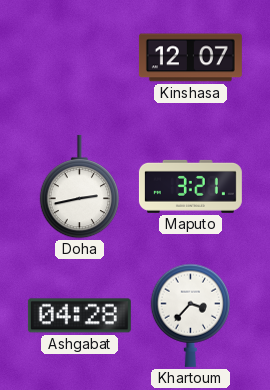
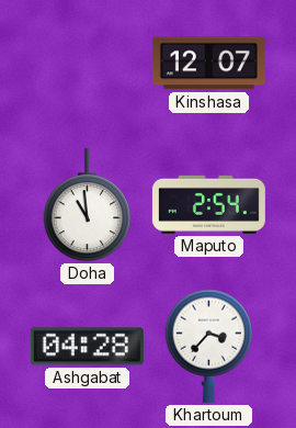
Doha: 2:43 -> 10:59
Maputo: 3:21 -> 2:54
